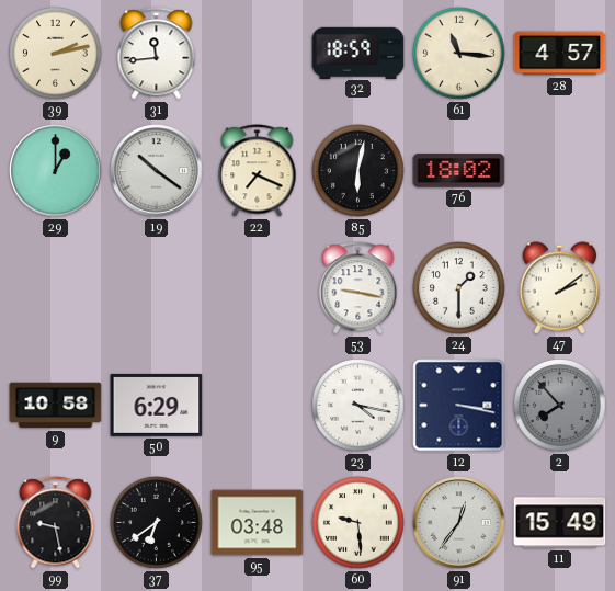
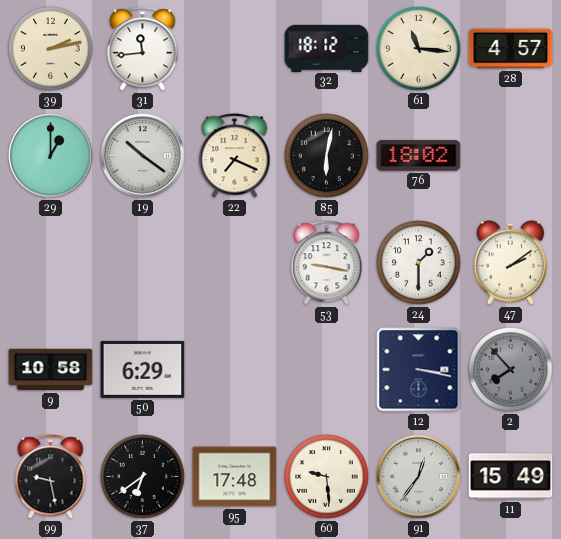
32: 18:59 -> 18:12
23: 4:17 -> none
95: 03:48 -> 17:48
